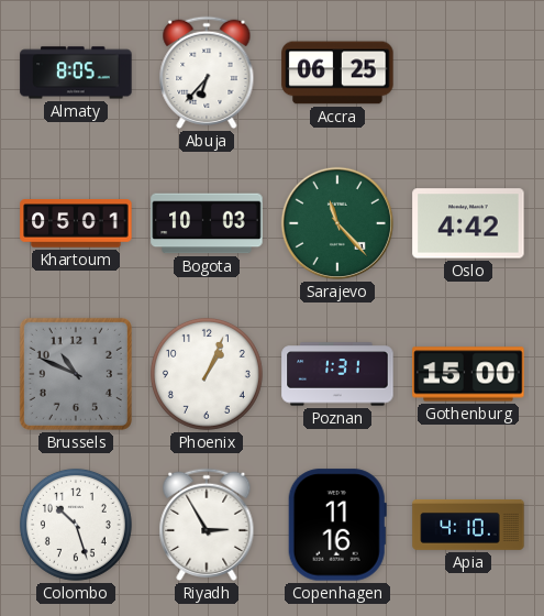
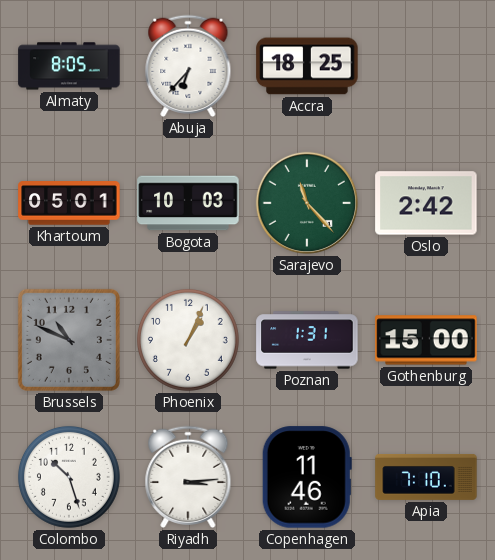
Accra: 06:25 -> 18:25
Oslo: 4:42 -> 2:42
Riyadh: 2:55 -> 3:14
Copenhagen: 11:16 -> 11:46
Apia: 4:10 -> 7:10
